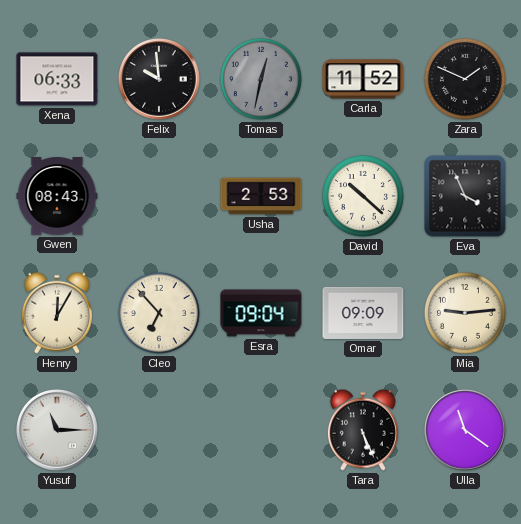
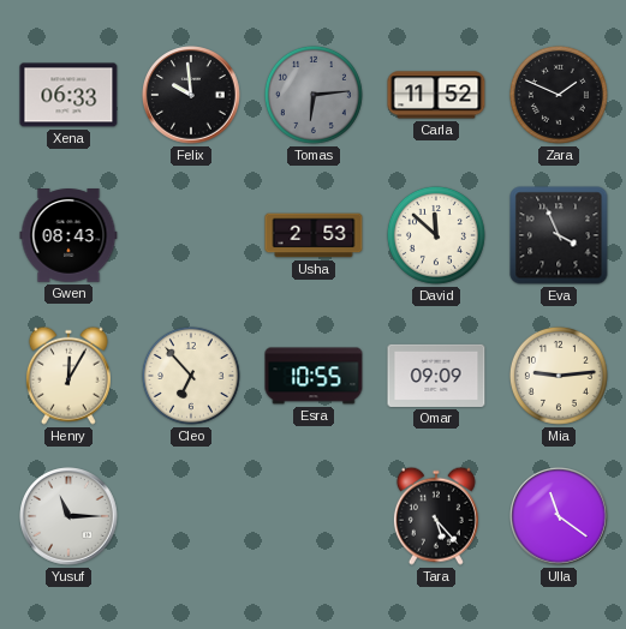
Tomas: 12:32 -> 6:14
David: 10:22 -> 11:52
Esra: 09:04 -> 10:55
Tara: 5:26 -> 5:23
